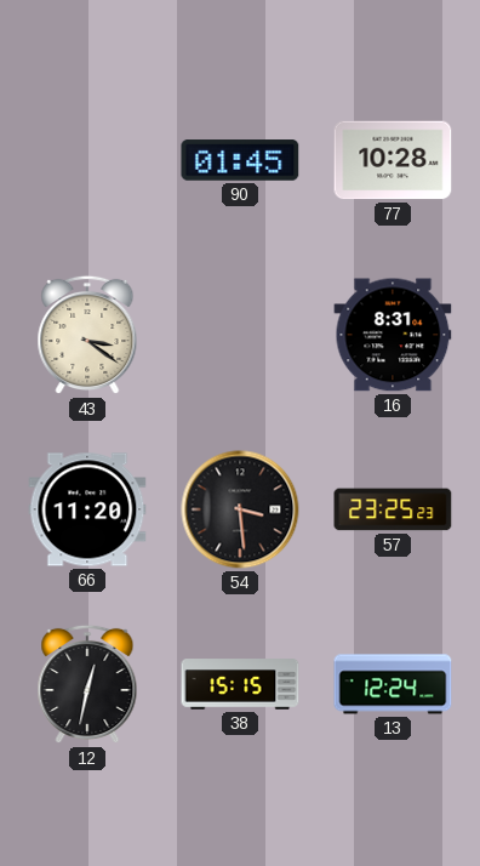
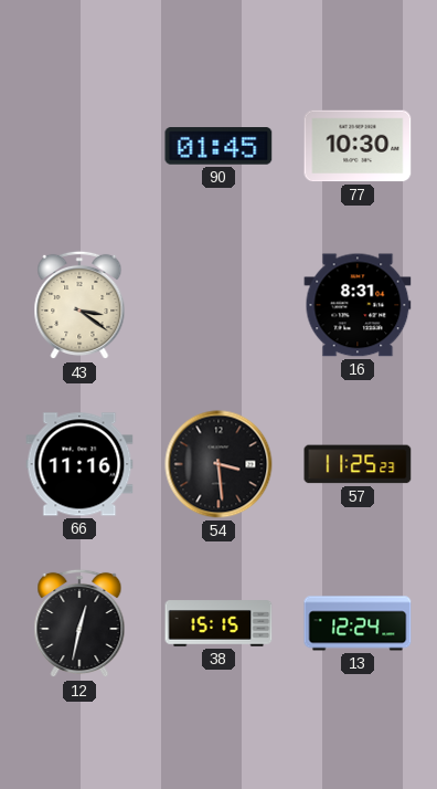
77: 10:28 -> 10:30
66: 11:20 -> 11:16
57: 23:25 -> 11:25
